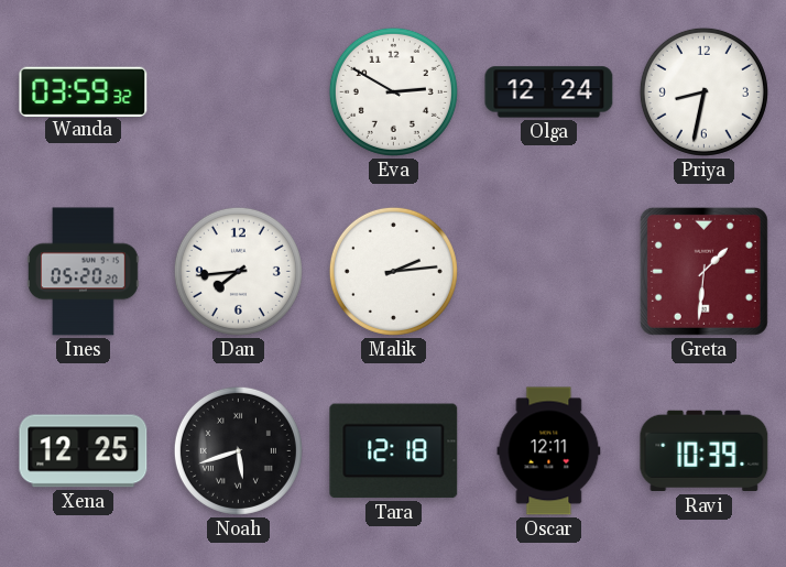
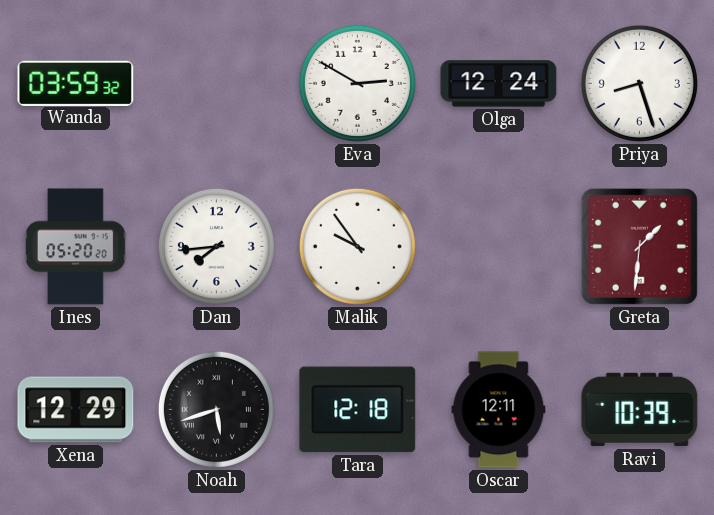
Priya: 8:32 -> 8:27
Malik: 2:14 -> 9:54
Xena: 12:25 -> 12:29
